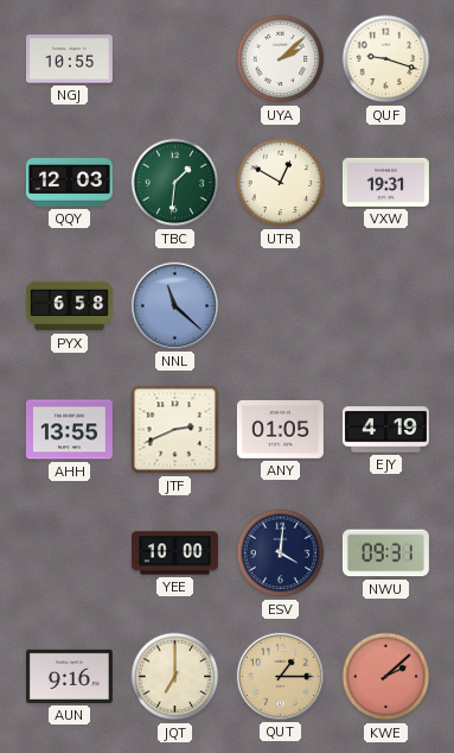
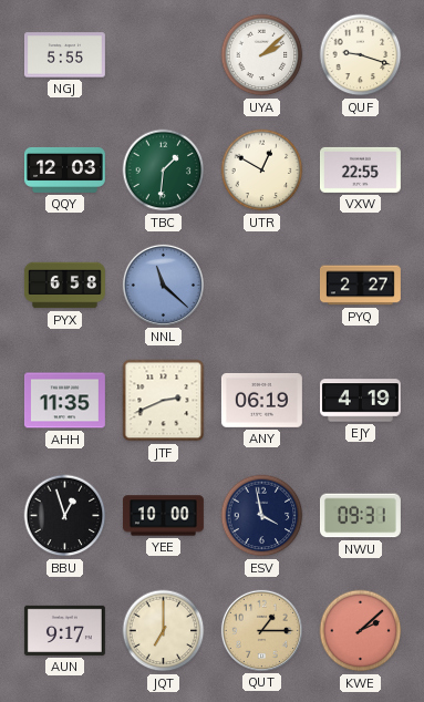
NGJ: 10:55 -> 5:55
VXW: 19:31 -> 22:55
PYQ: none -> 2:27
AHH: 13:55 -> 11:35
ANY: 01:05 -> 06:19
BBU: none -> 12:57
ESV: 4:01 -> 3:58
AUN: 9:16 -> 9:17
